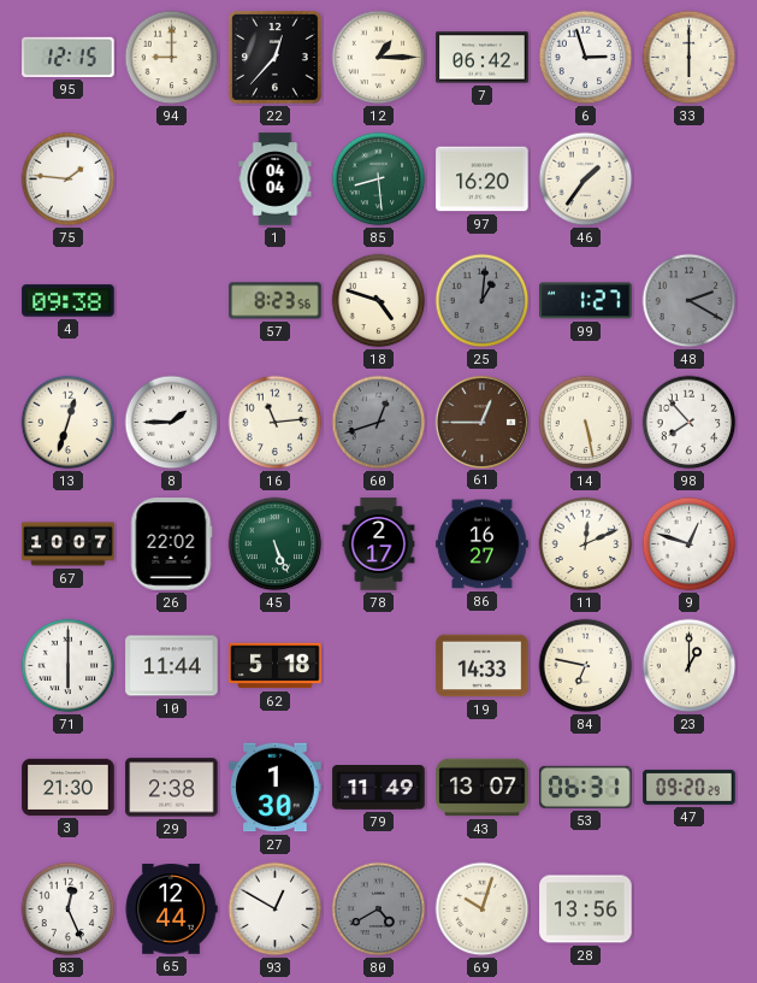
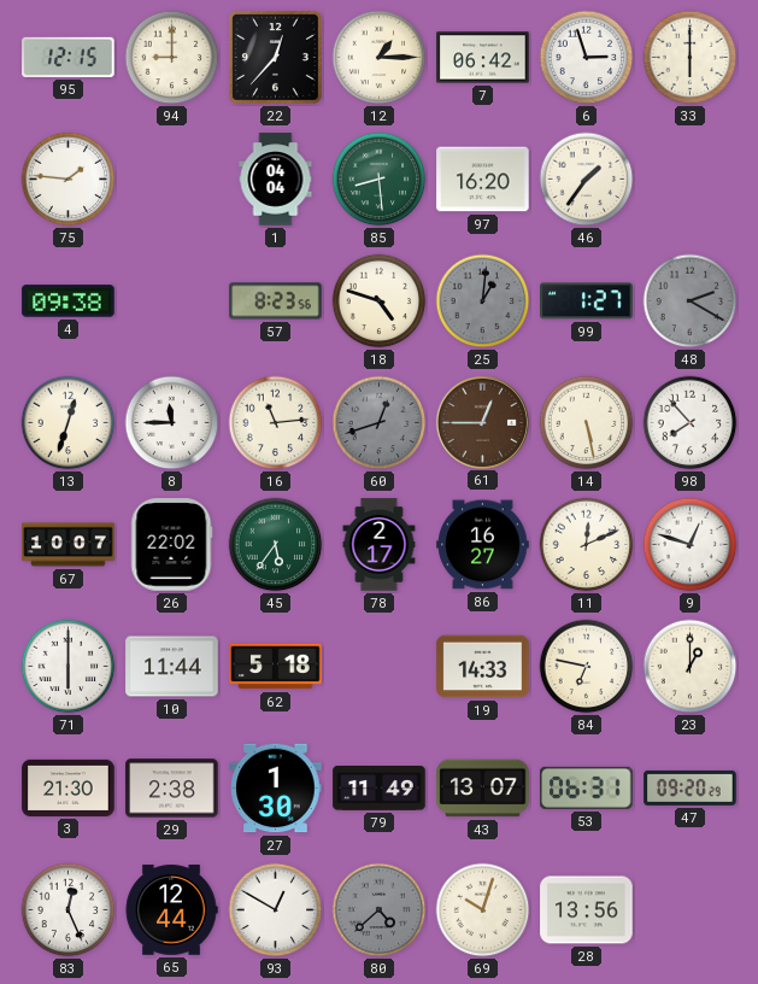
8: 1:45 -> 11:45
45: 5:26 -> 5:36
80: 4:40 -> 4:38
